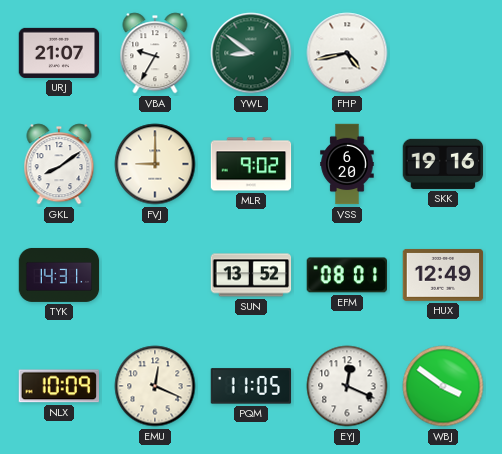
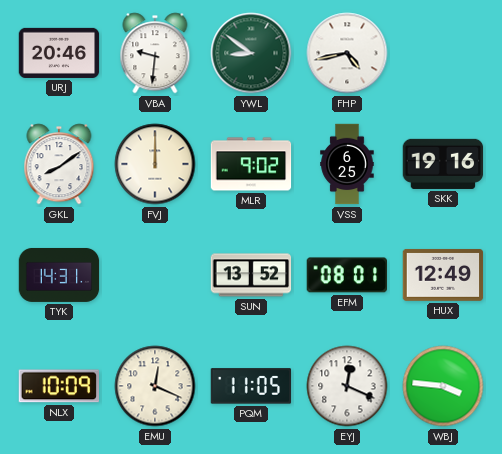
URJ: 21:07 -> 20:46
VBA: 9:35 -> 9:31
FVJ: 9:00 -> 12:00
VSS: 6:20 -> 6:25
WBJ: 3:51 -> 3:46
